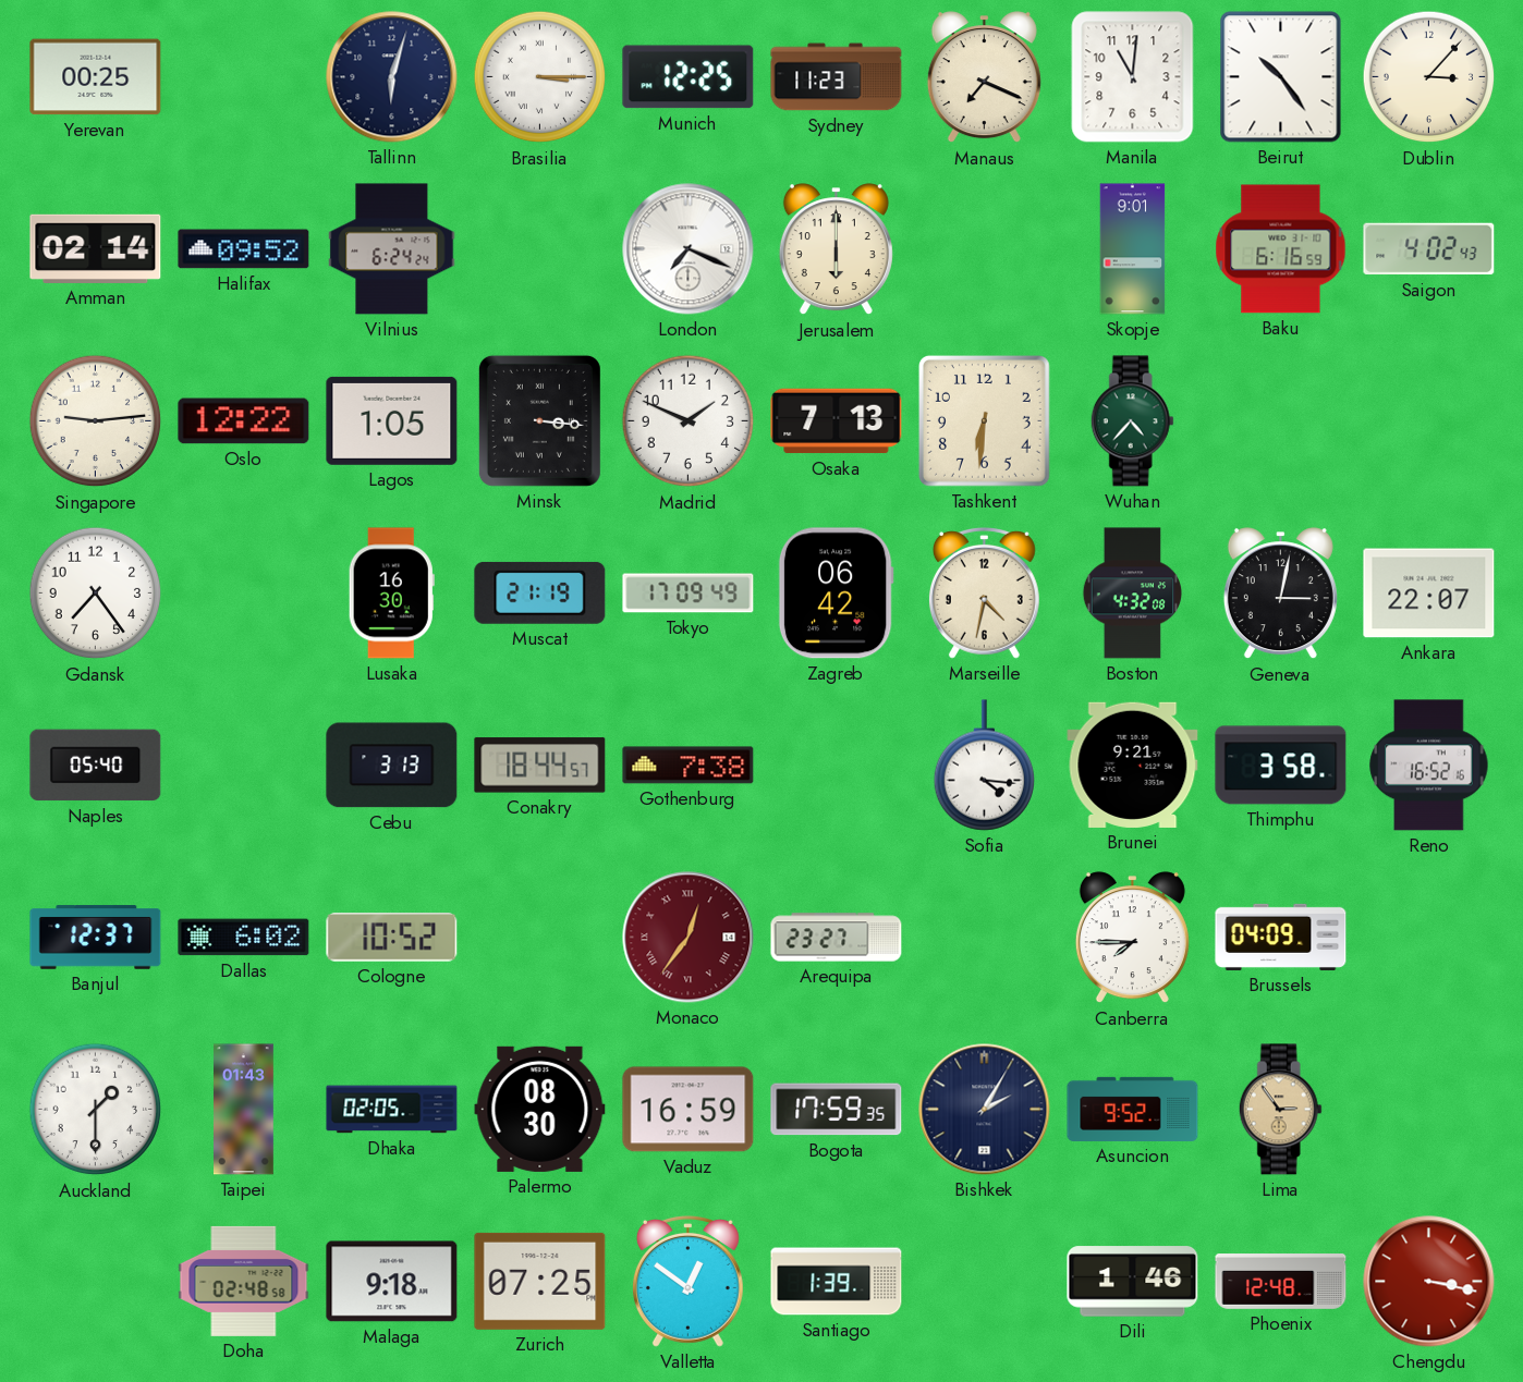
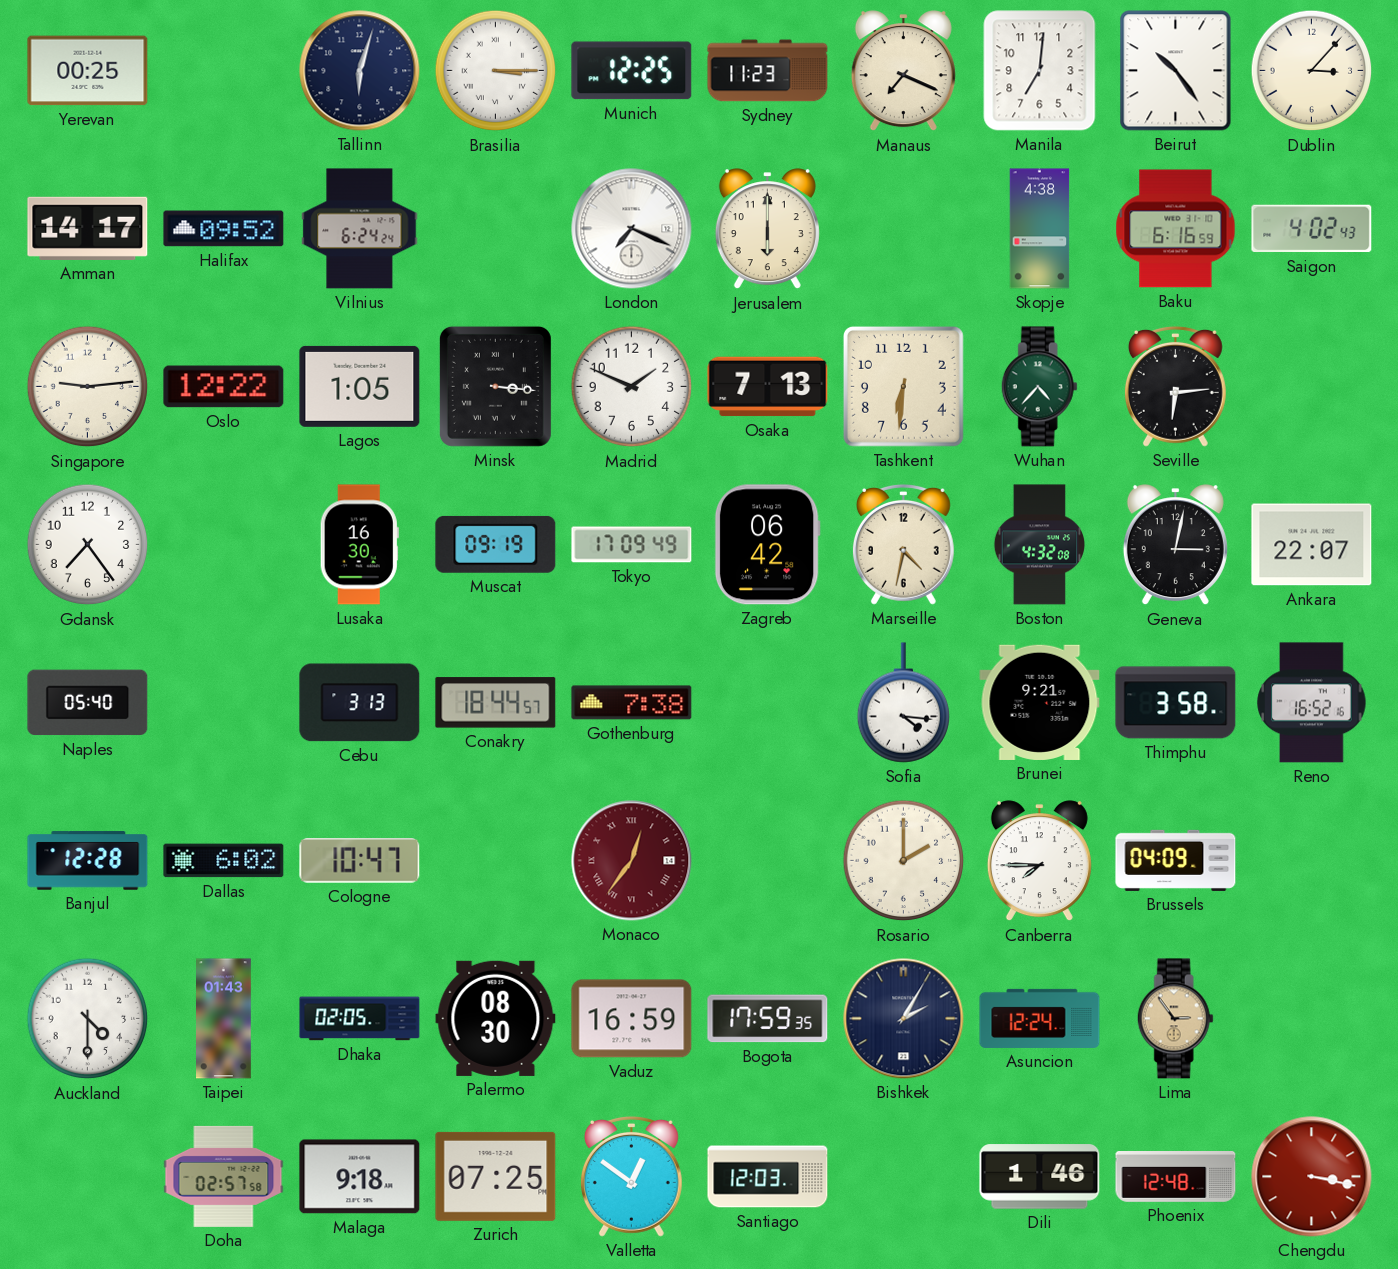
Manila: 11:01 -> 7:01
Amman: 02:14 -> 14:17
Skopje: 9:01 -> 4:38
Seville: none -> 6:14
Muscat: 21:19 -> 09:19
Banjul: 12:37 -> 12:28
Cologne: 10:52 -> 10:47
Arequipa: 23:27 -> none
Rosario: none -> 2:00
Auckland: 1:30 -> 4:30
Asuncion: 9:52 -> 12:24
Doha: 02:48 -> 02:57
Santiago: 1:39 -> 12:03
